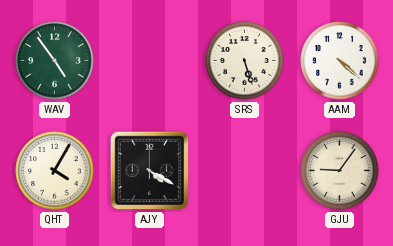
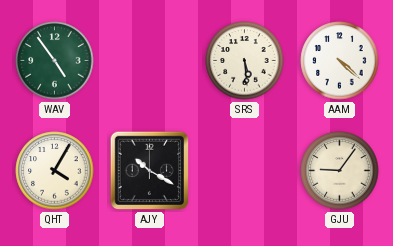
SRS: 5:27 -> 5:29
AJY: 4:20 -> 10:20
